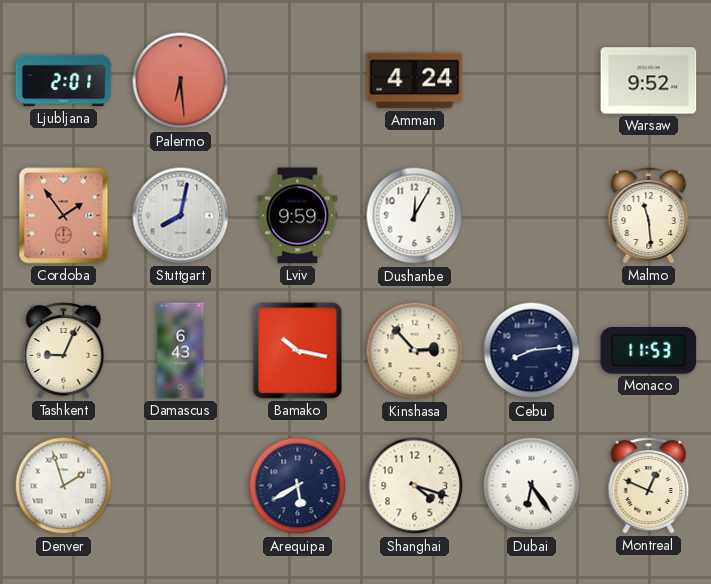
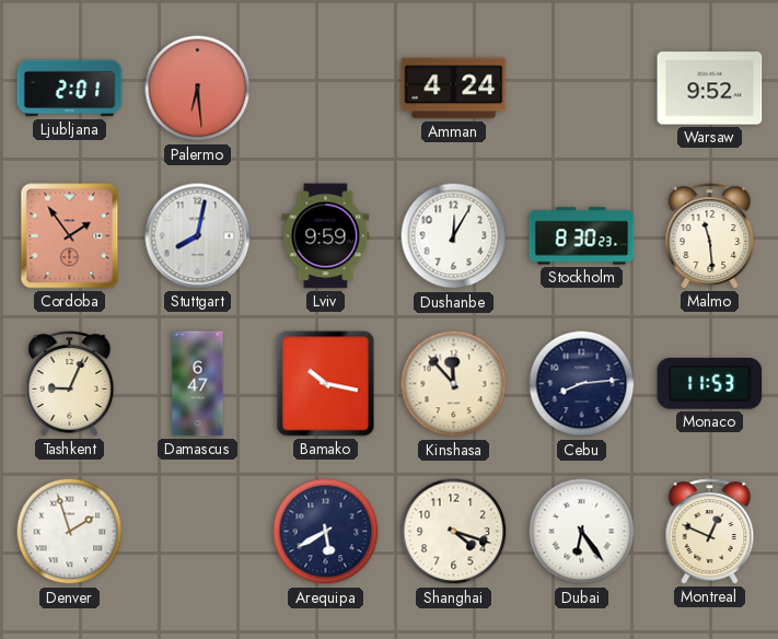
Stockholm: none -> 8:30
Damascus: 6:43 -> 6:47
Kinshasa: 2:53 -> 11:53
